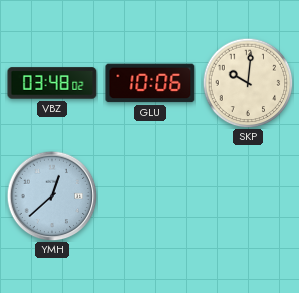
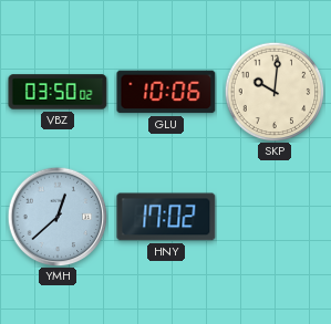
VBZ: 03:48 -> 03:50
HNY: none -> 17:02
